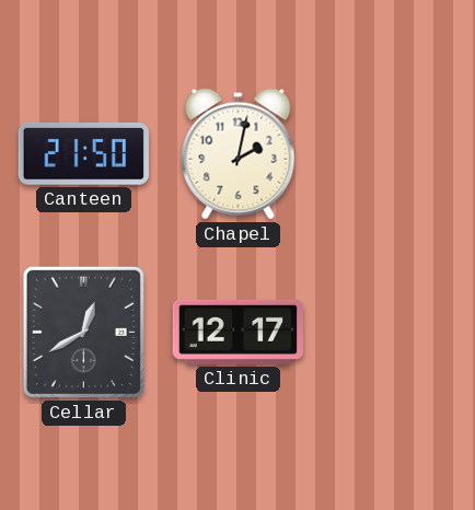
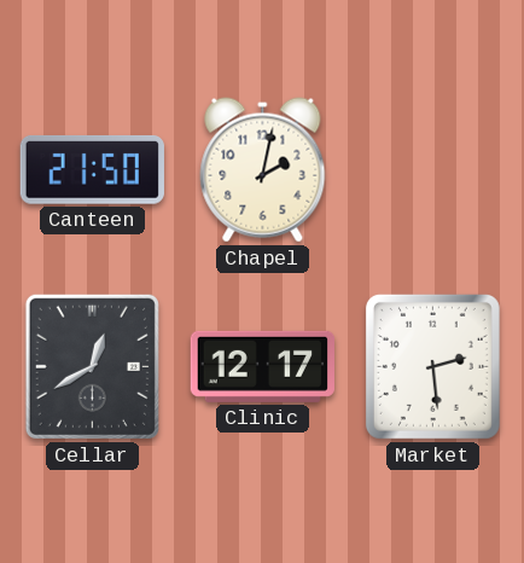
Market: none -> 2:29
